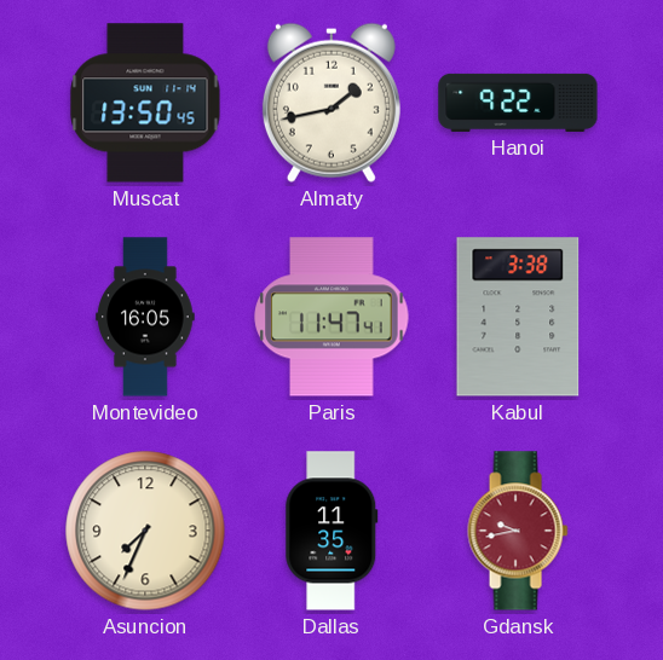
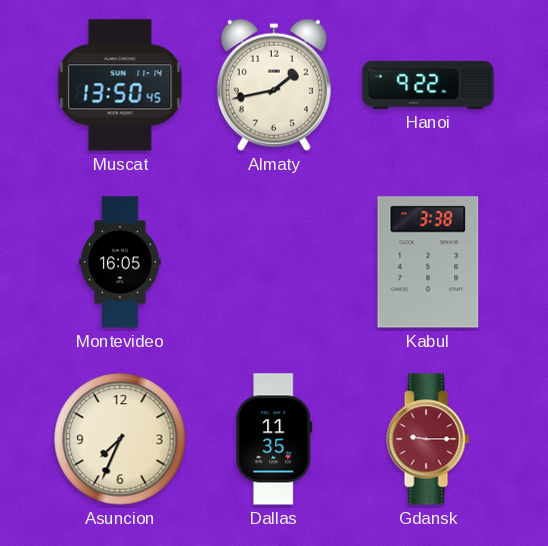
Paris: 11:47 -> none
Gdansk: 9:43 -> 9:15
